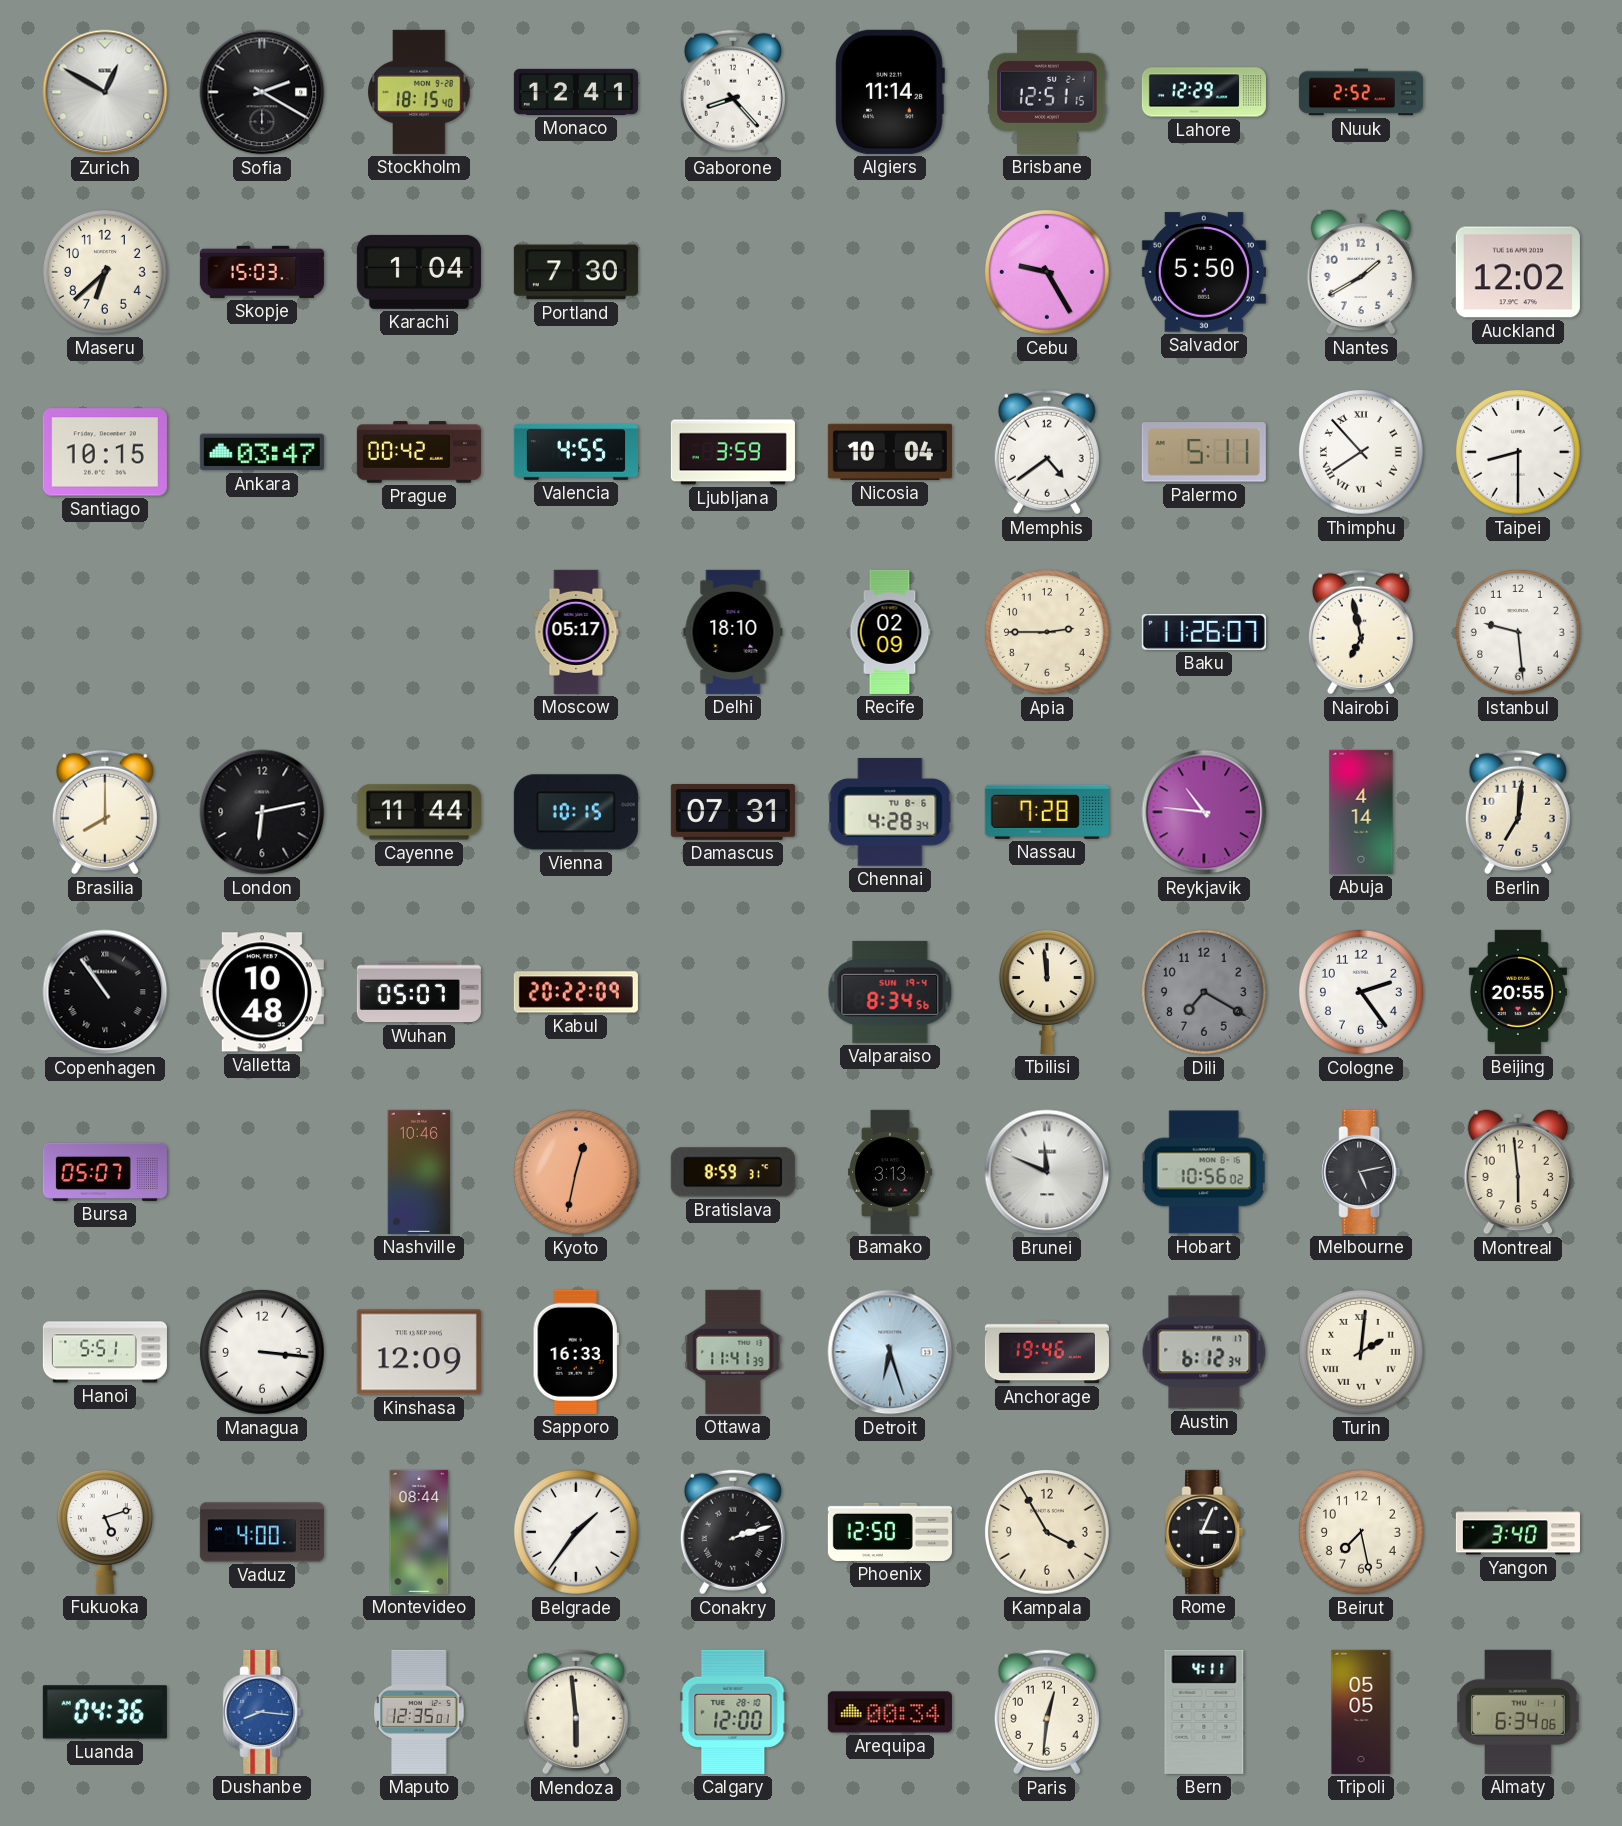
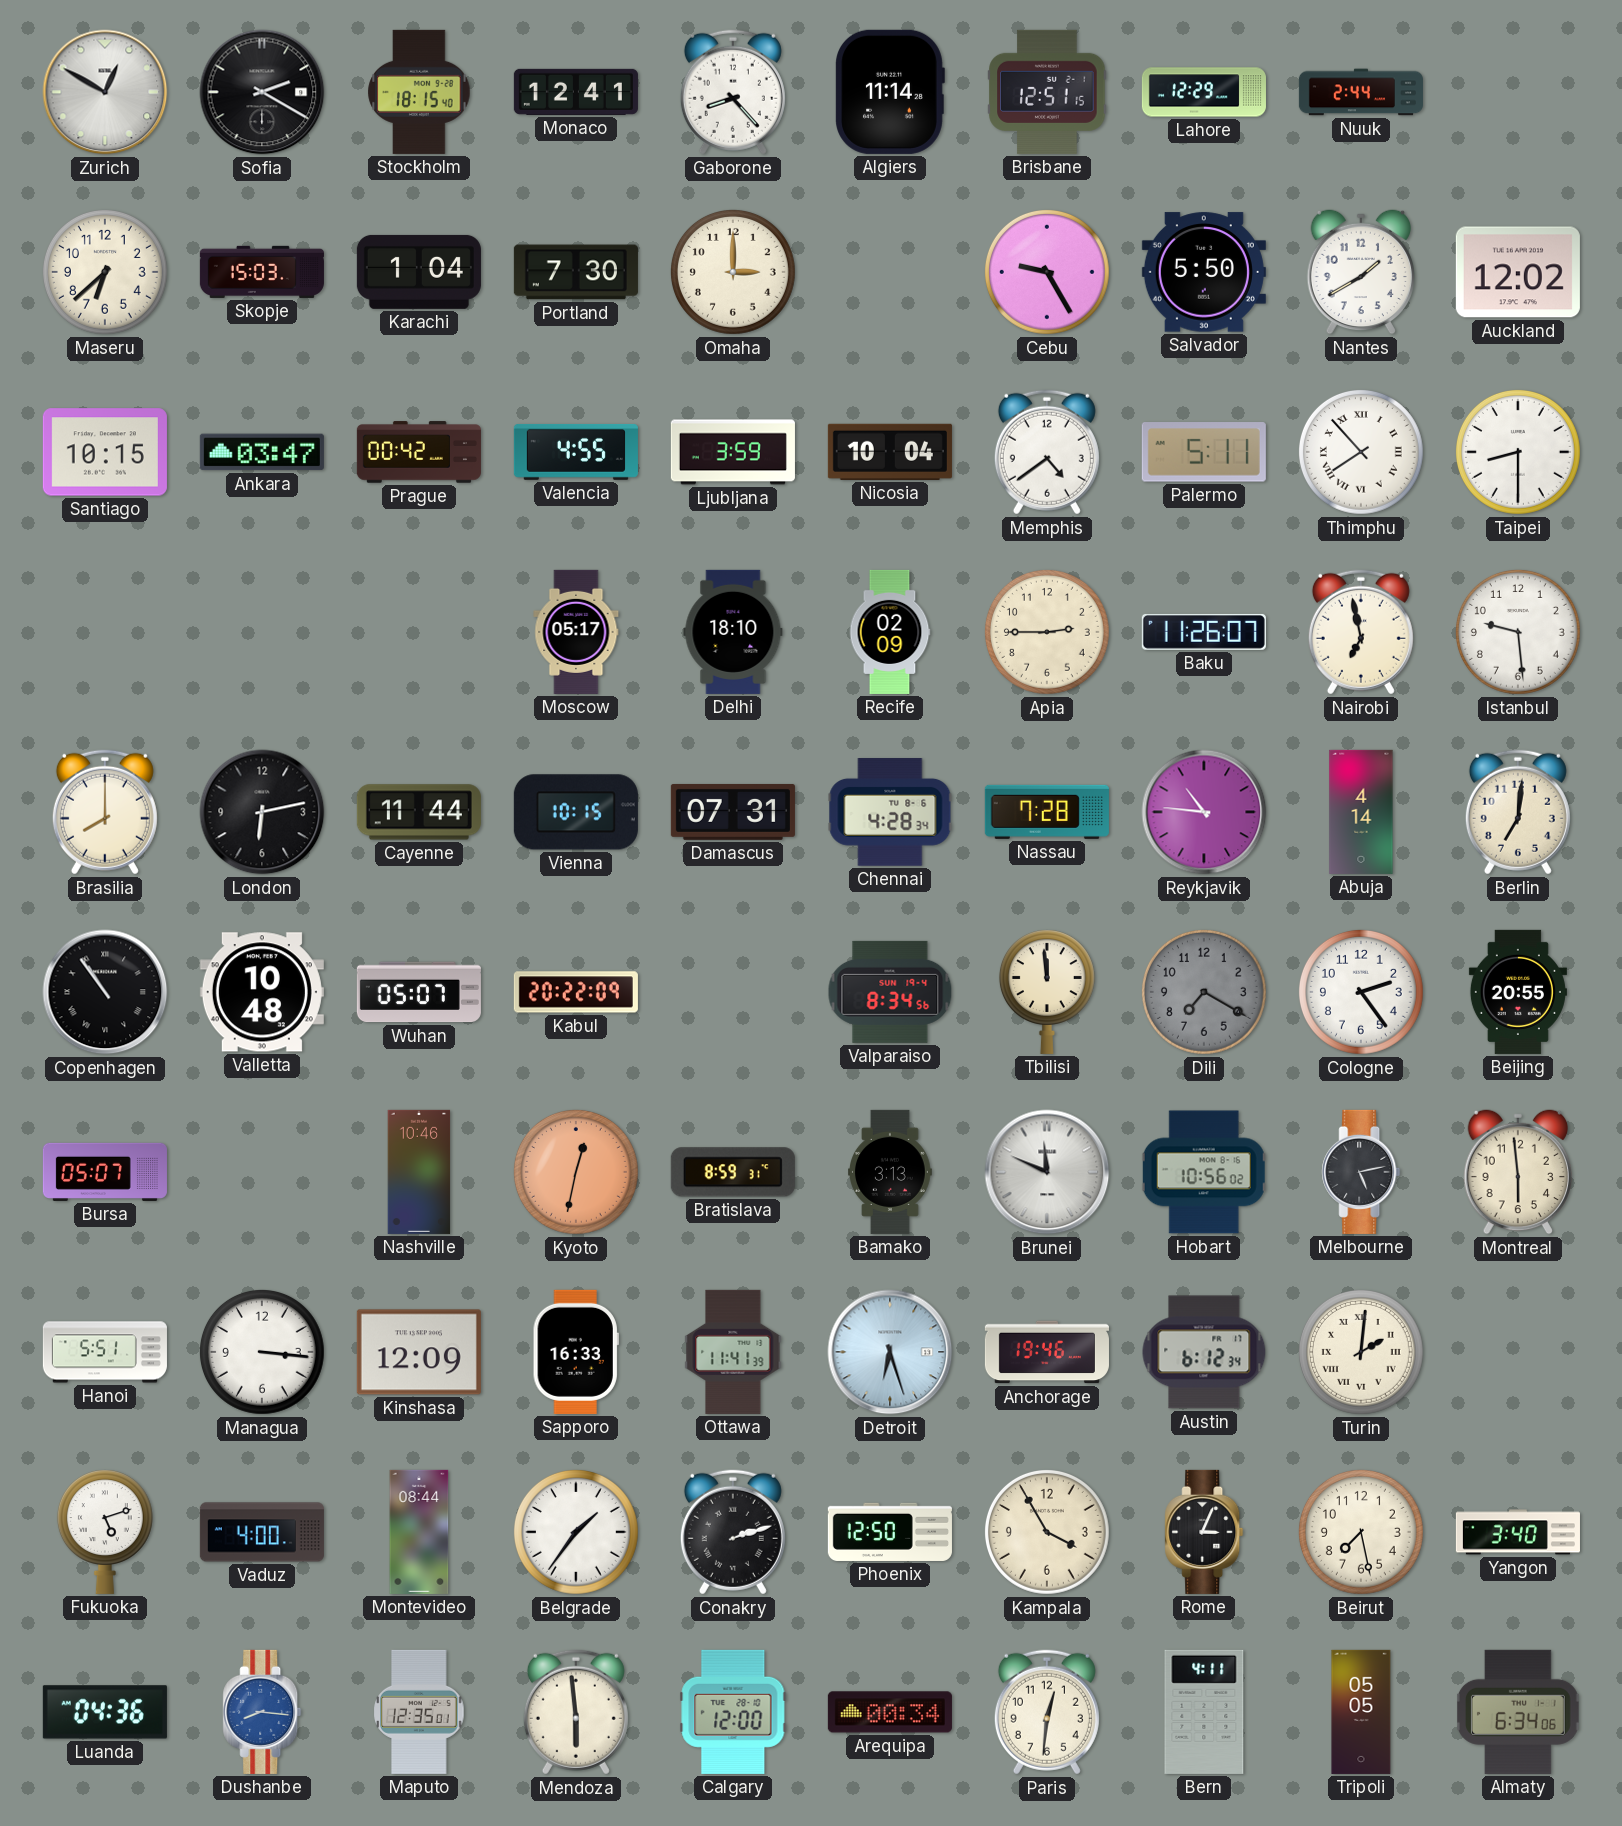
Nuuk: 2:52 -> 2:44
Omaha: none -> 3:00
